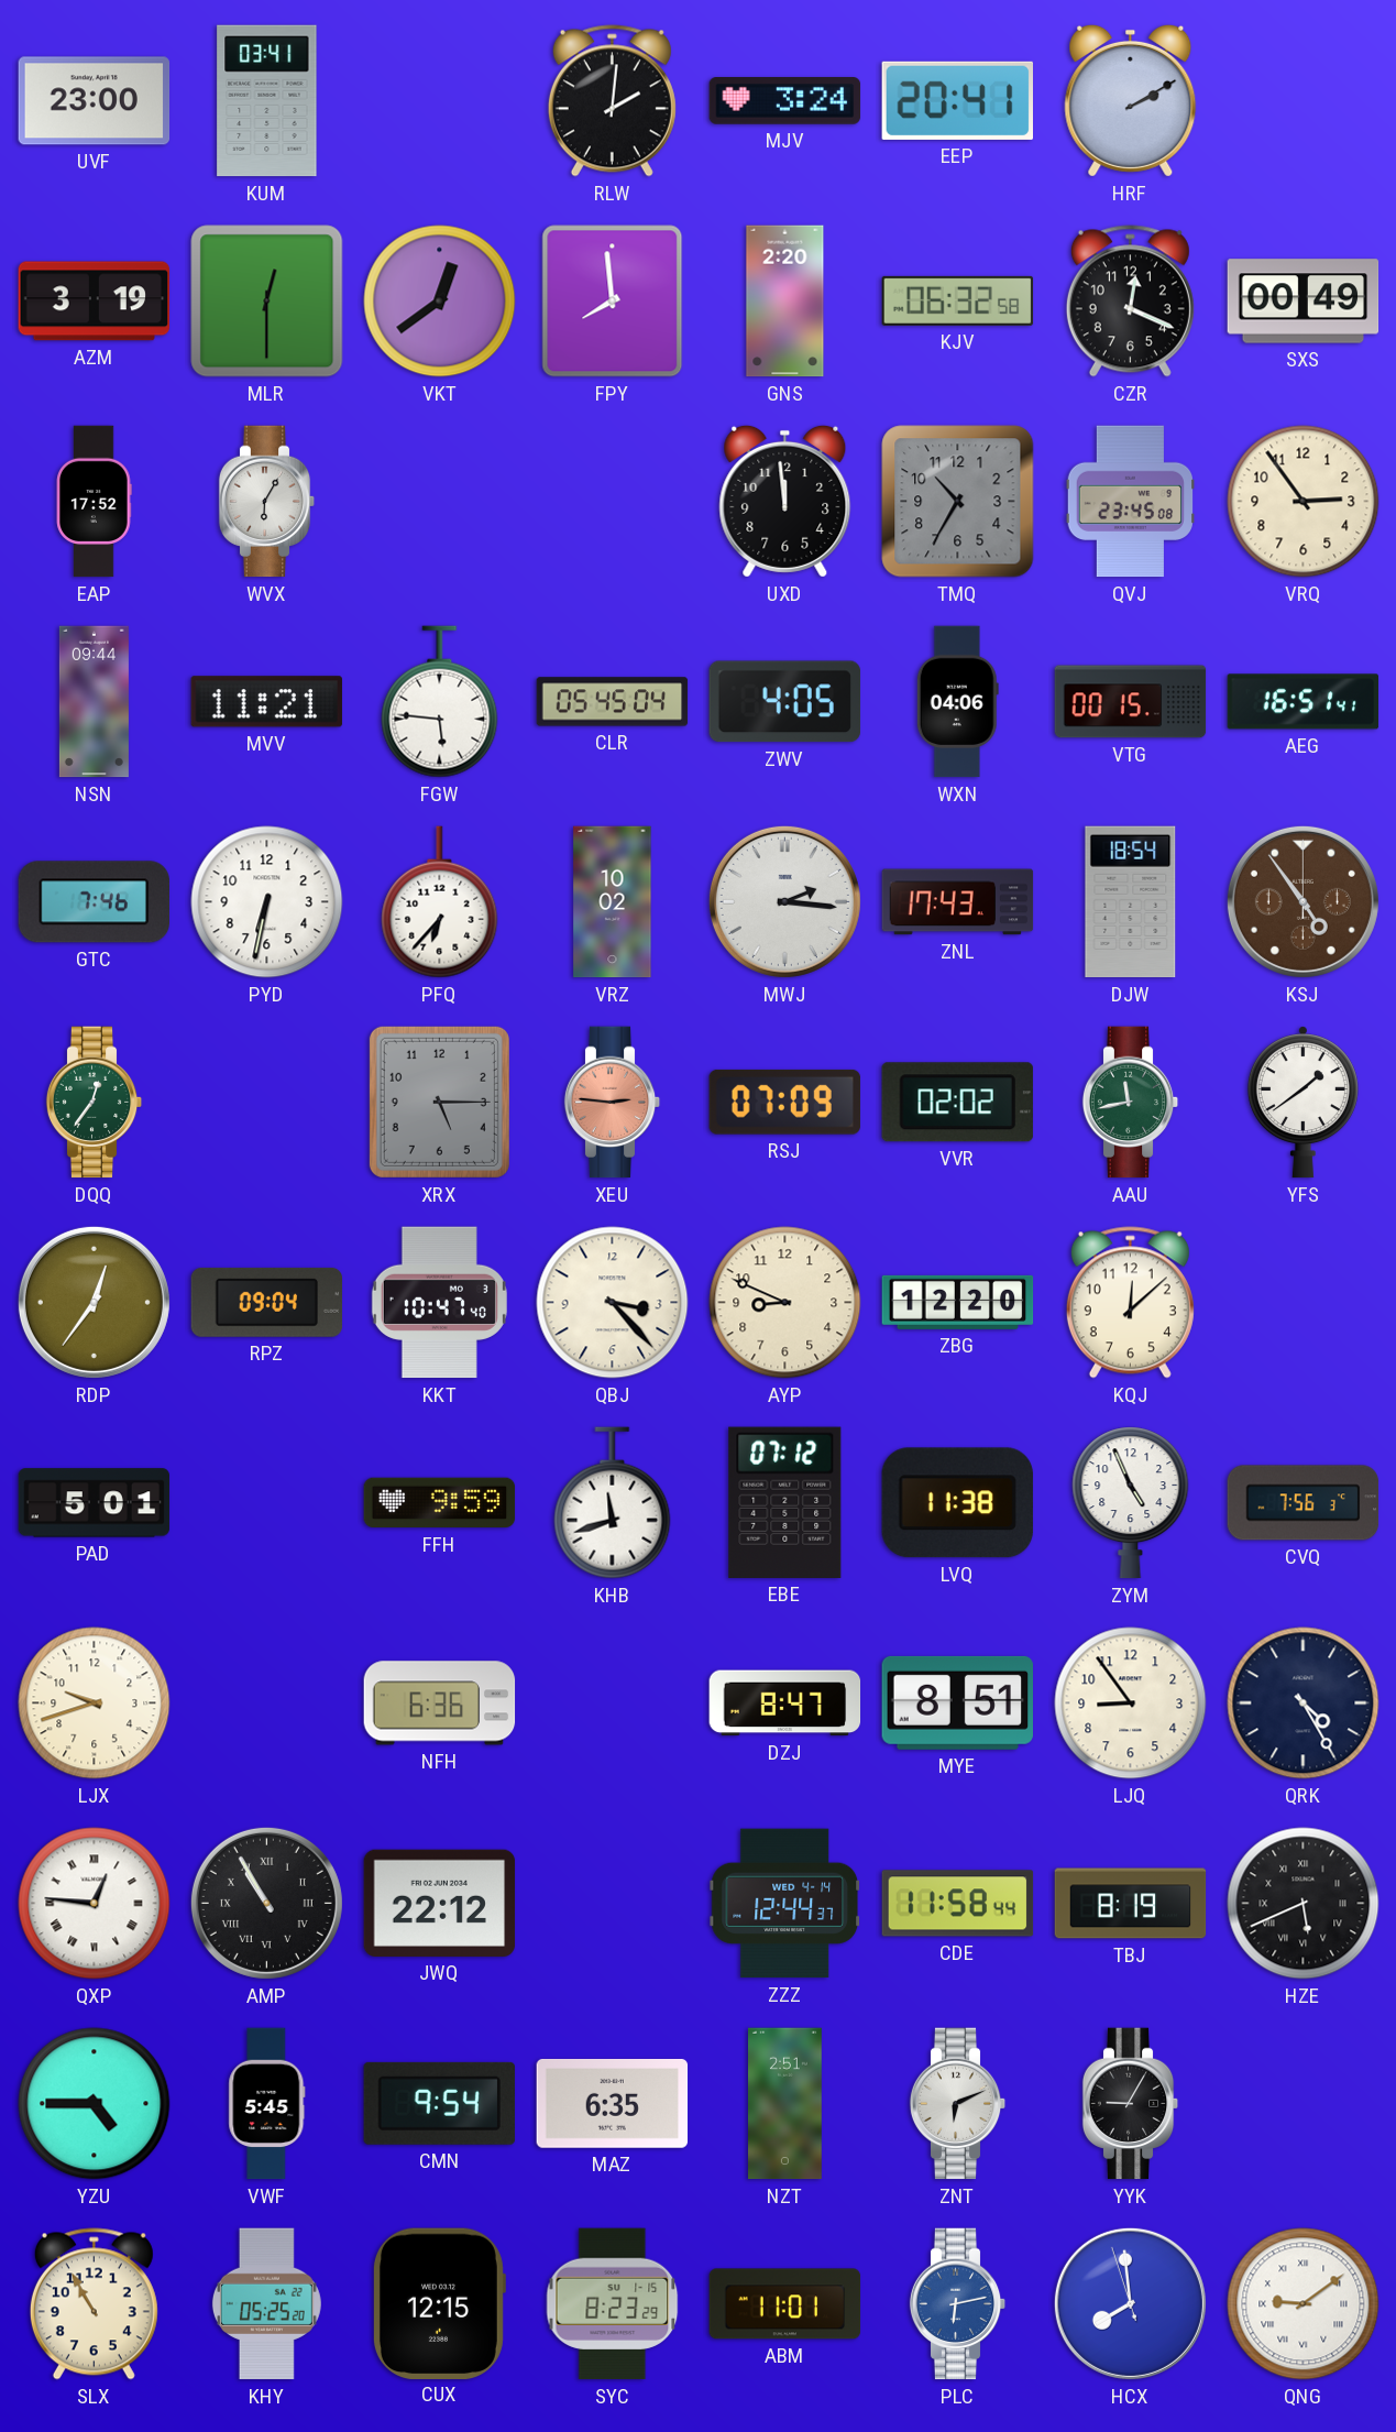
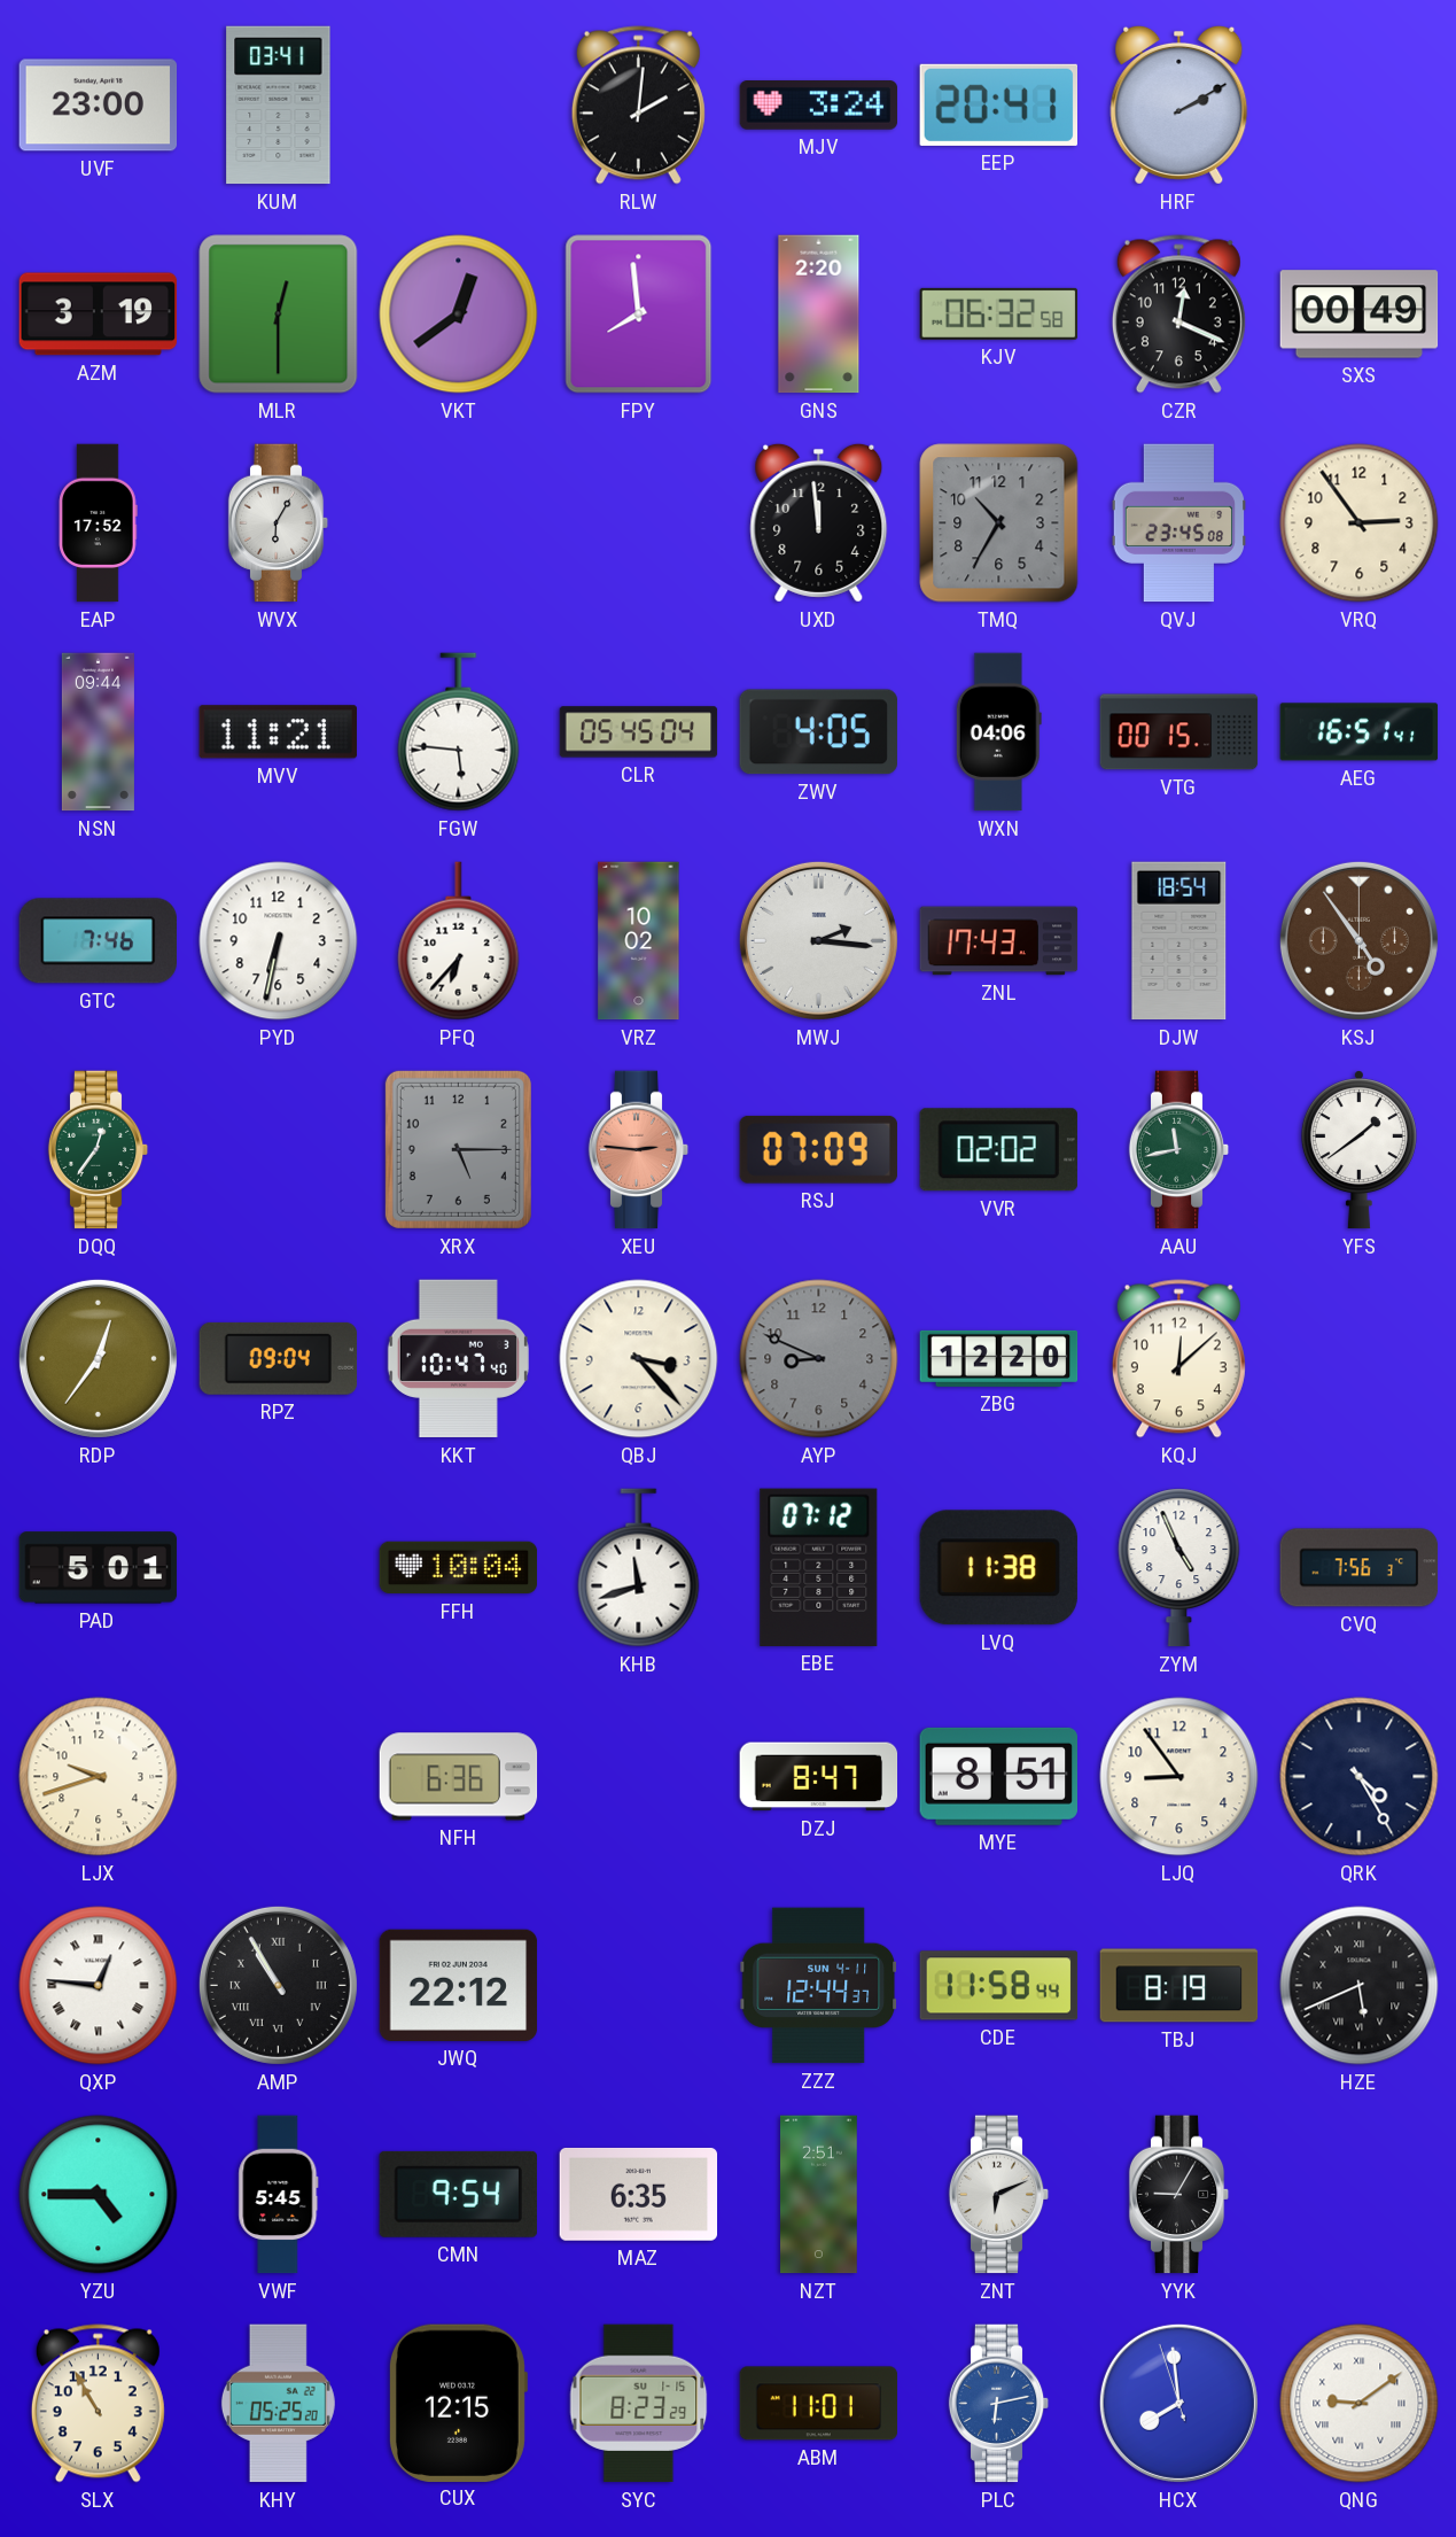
AYP dial: cream -> grey
FFH: 9:59 -> 10:04
ZZZ date: WED 4-14 -> SUN 4-11
